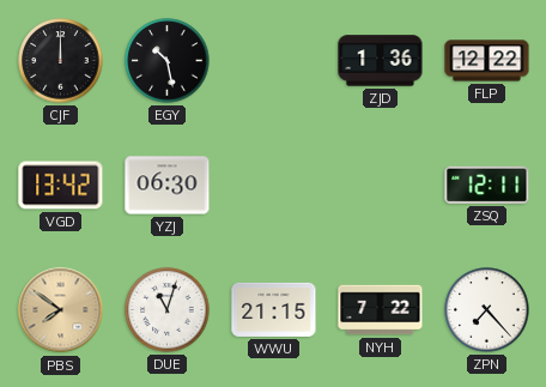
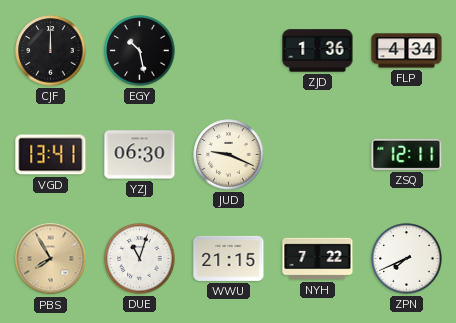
FLP: 12:22 -> 4:34
VGD: 13:42 -> 13:41
JUD: none -> 9:19
PBS: 7:51 -> 7:55
ZPN: 7:23 -> 7:41
